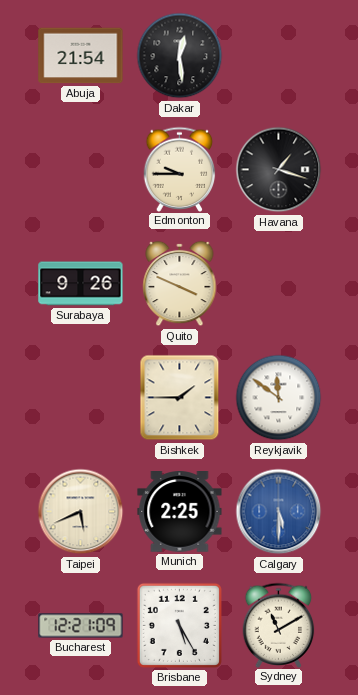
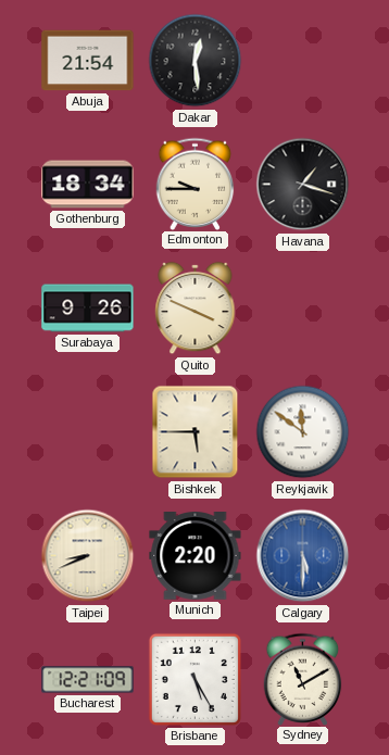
Gothenburg: none -> 18:34
Bishkek: 1:45 -> 5:45
Taipei: 5:41 -> 8:41
Munich: 2:25 -> 2:20
